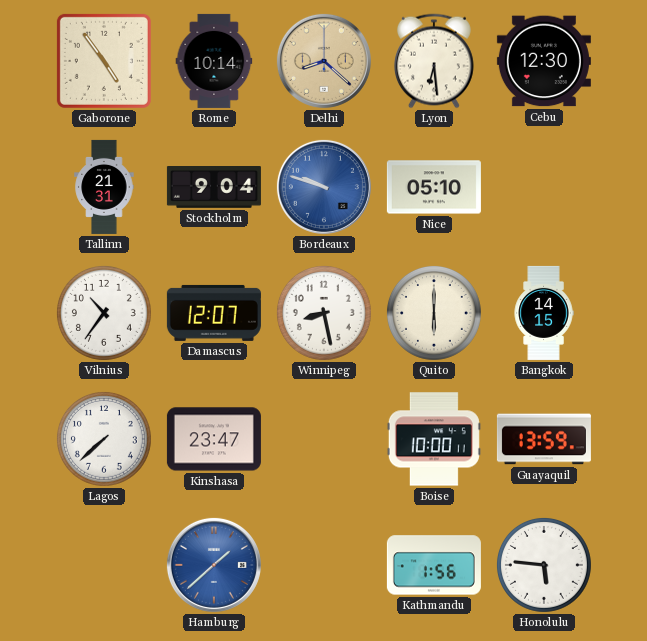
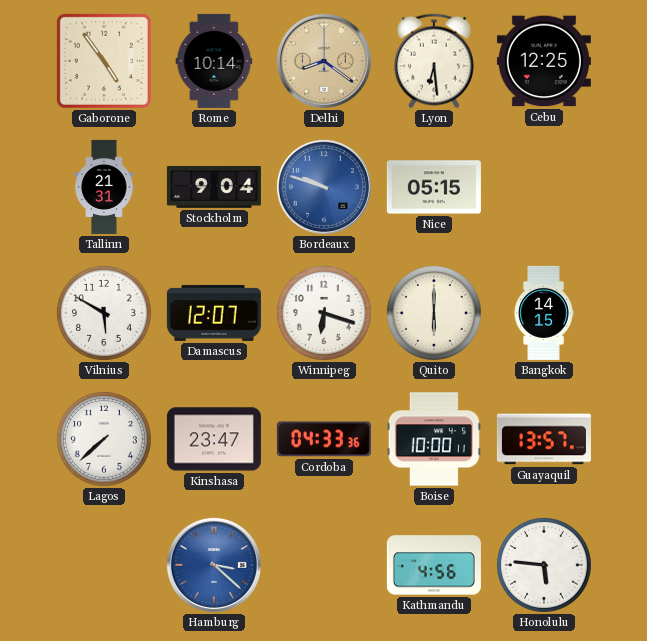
Delhi: 8:22 -> 8:21
Cebu: 12:30 -> 12:25
Nice: 05:10 -> 05:15
Vilnius: 10:36 -> 5:50
Winnipeg: 8:28 -> 6:18
Cordoba: none -> 04:33
Guayaquil: 13:59 -> 13:57
Hamburg: 1:38 -> 3:22
Kathmandu: 1:56 -> 4:56
